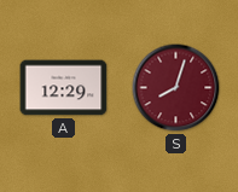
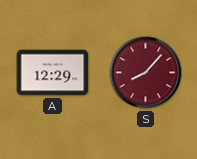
S: 8:03 -> 8:07
